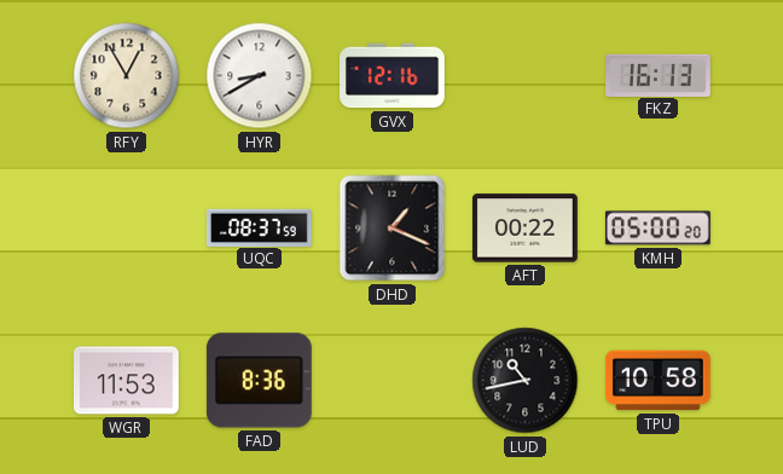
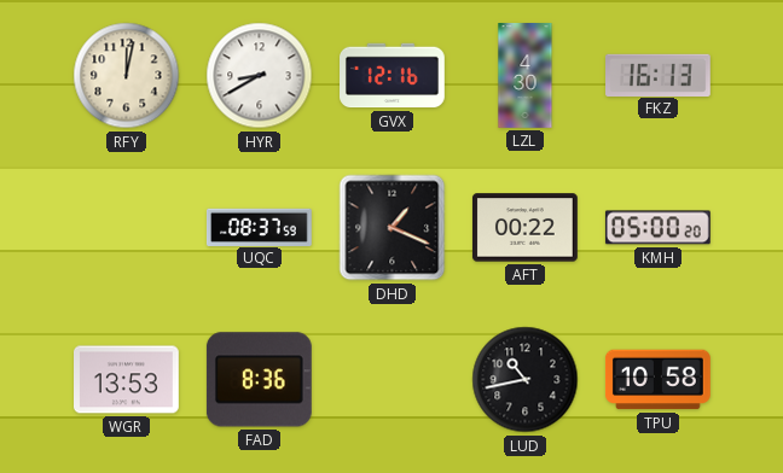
RFY: 12:55 -> 12:02
LZL: none -> 4:30
WGR: 11:53 -> 13:53
